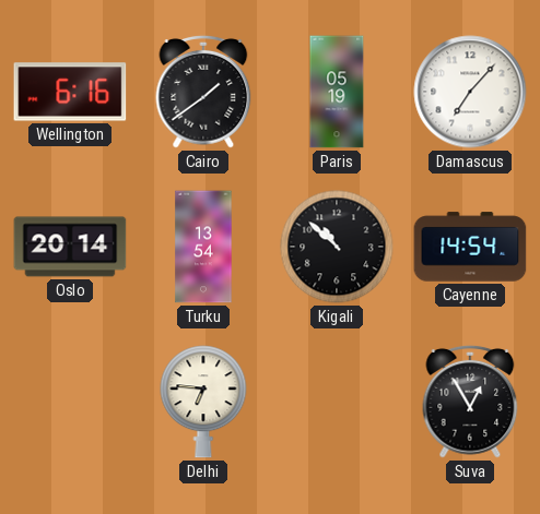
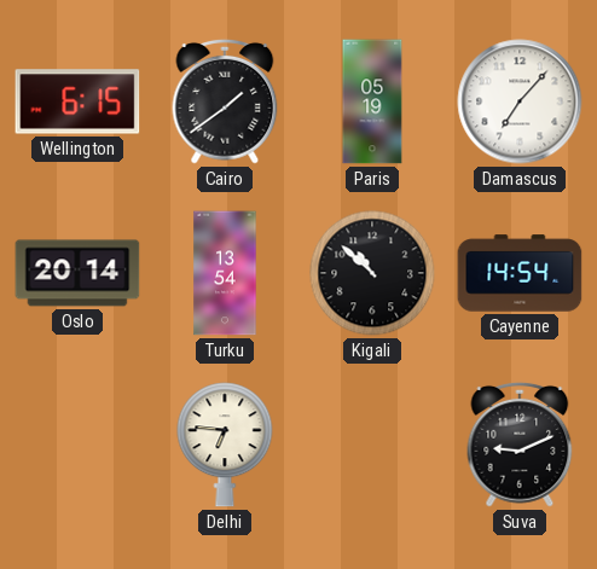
Wellington: 6:16 -> 6:15
Suva: 12:55 -> 9:11
